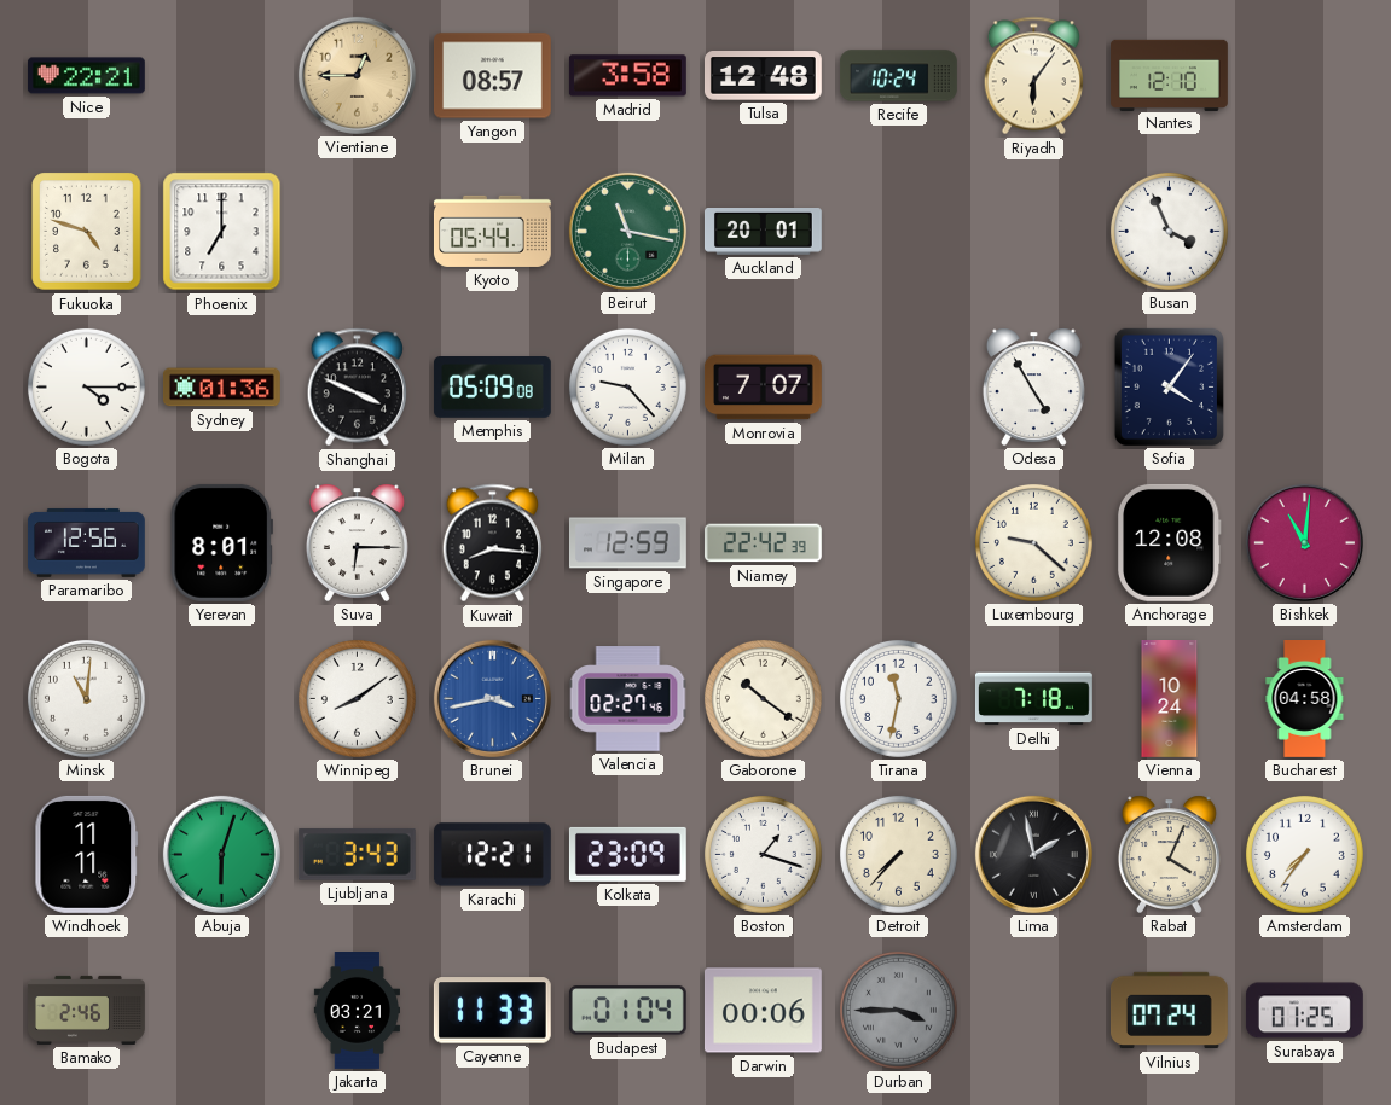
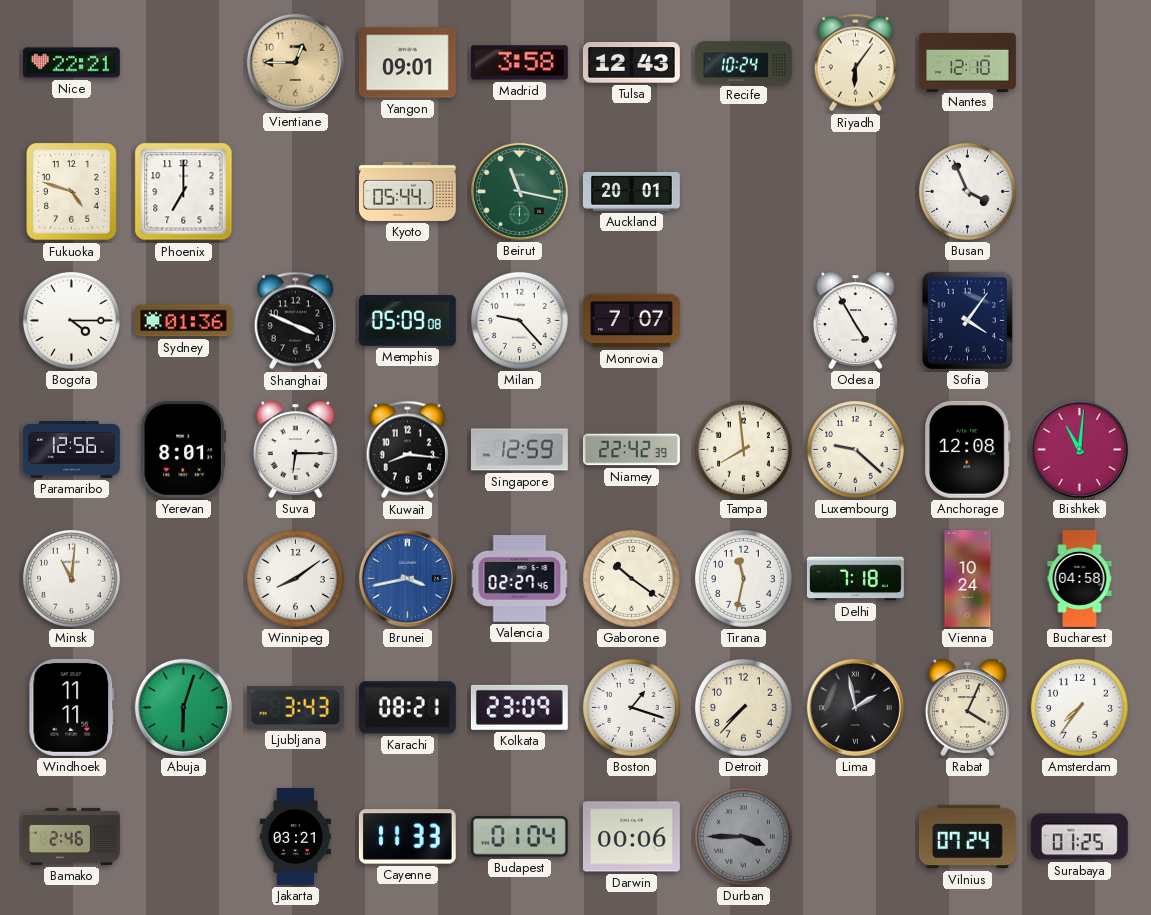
Yangon: 08:57 -> 09:01
Tulsa: 12:48 -> 12:43
Tampa: none -> 7:59
Karachi: 12:21 -> 08:21
